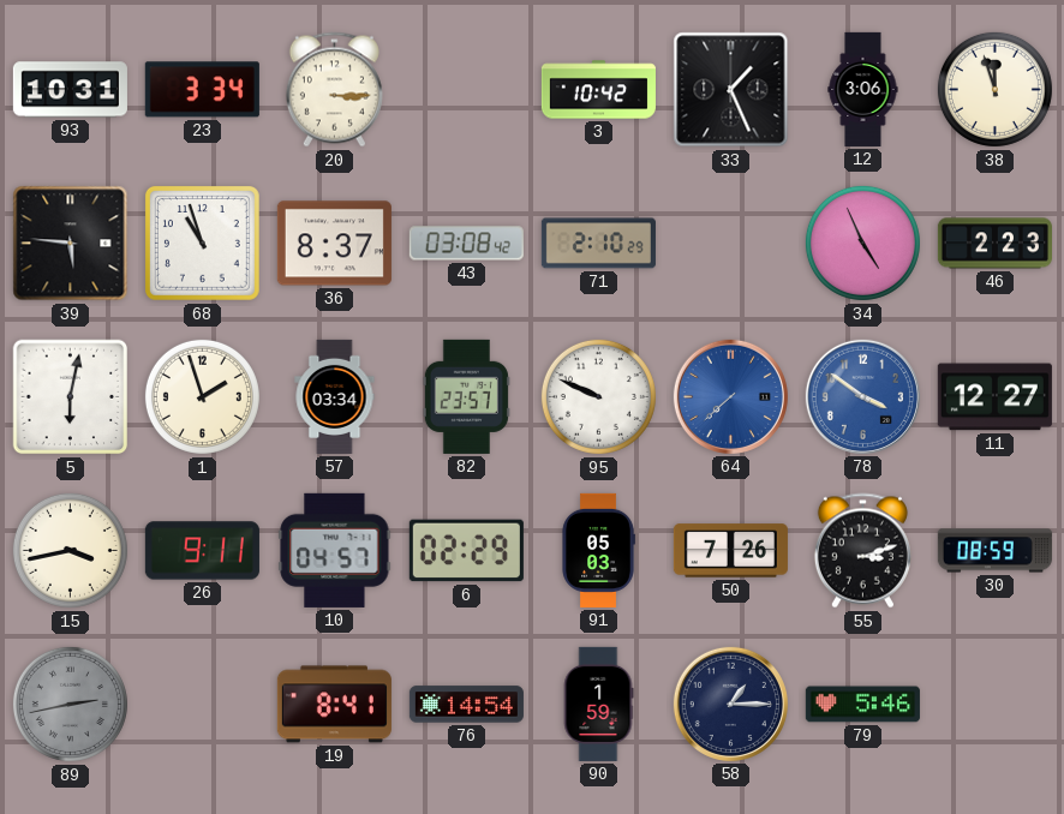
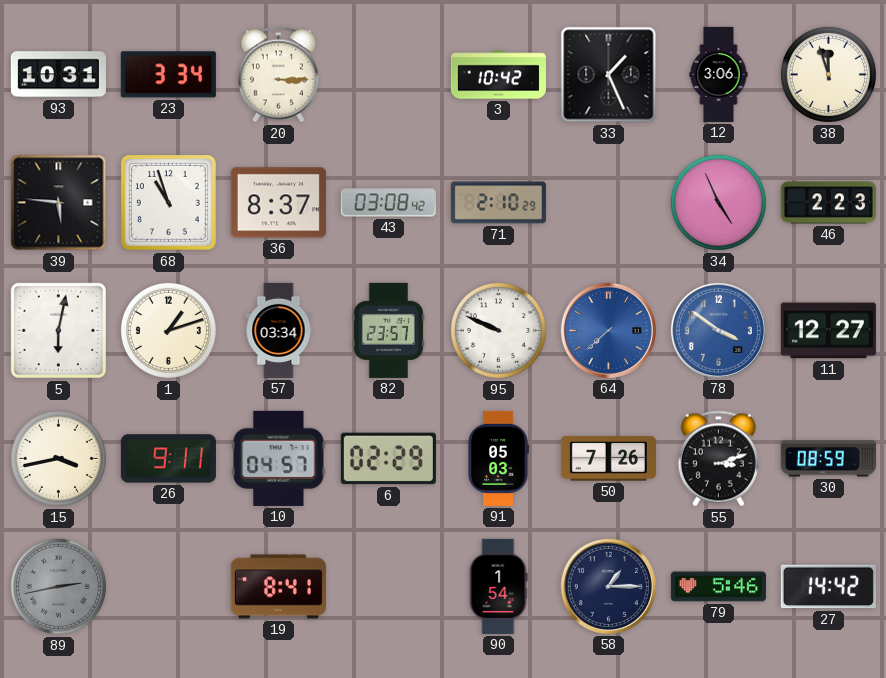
1: 1:57 -> 1:12
76: 14:54 -> none
90: 1:59 -> 1:54
27: none -> 14:42
